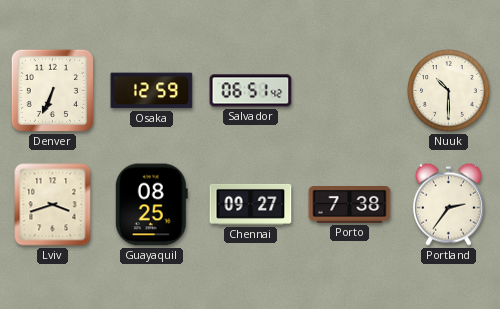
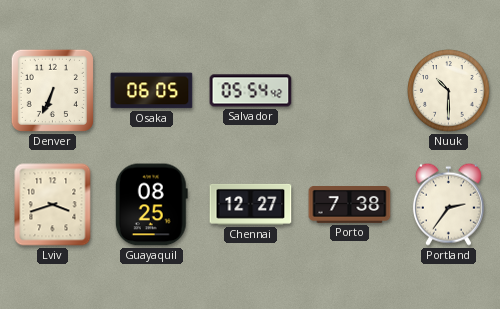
Osaka: 12:59 -> 06:05
Salvador: 06:51 -> 05:54
Chennai: 09:27 -> 12:27
